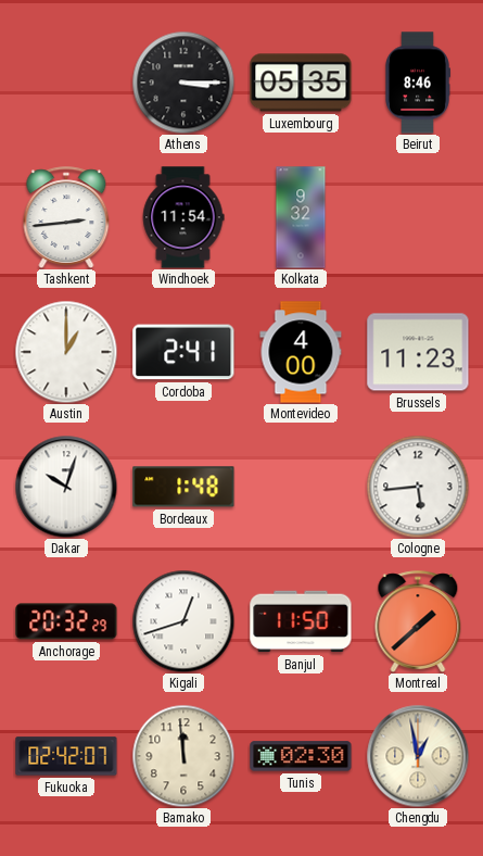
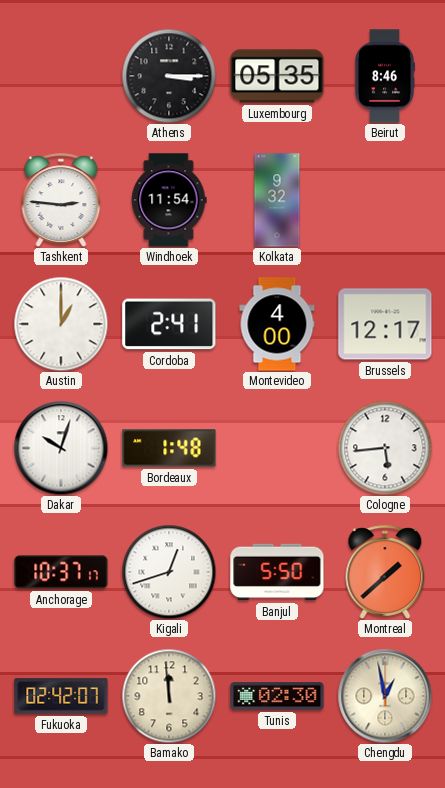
Tashkent: 2:44 -> 2:46
Brussels: 11:23 -> 12:17
Anchorage: 20:32 -> 10:37
Banjul: 11:50 -> 5:50
